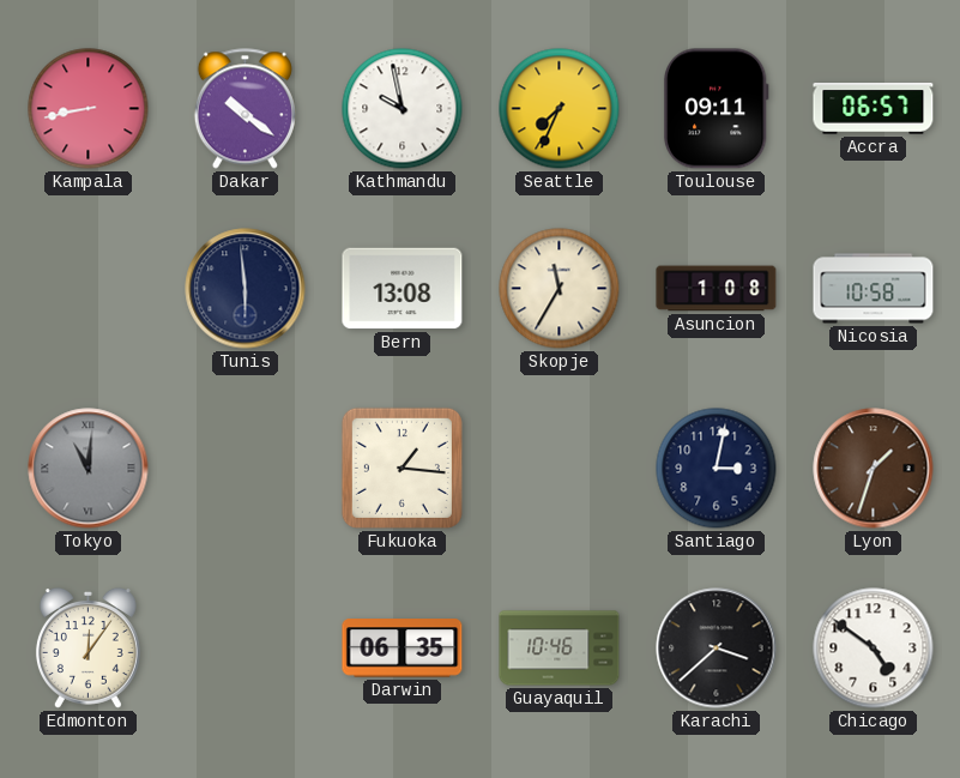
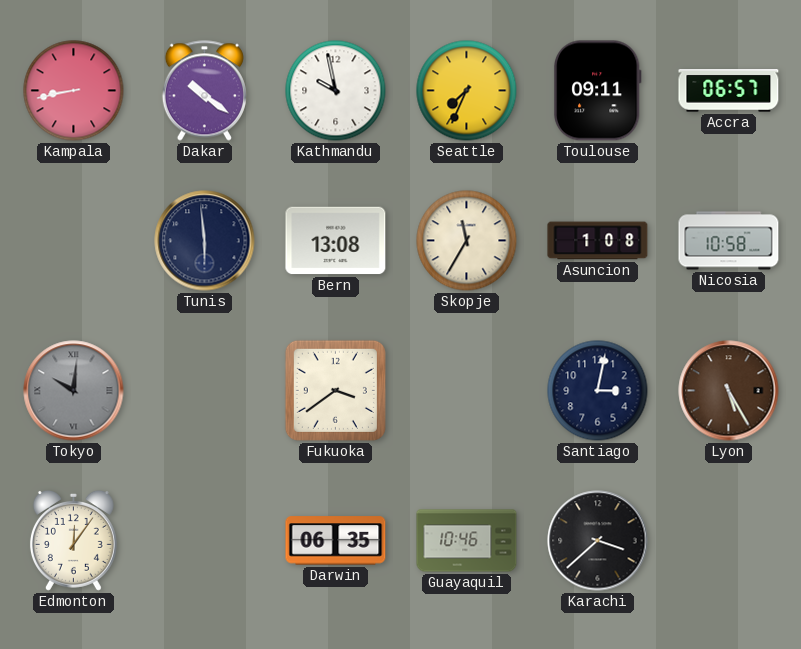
Tokyo: 11:01 -> 10:01
Fukuoka: 1:16 -> 3:39
Lyon: 1:33 -> 5:25
Chicago: 4:51 -> none
